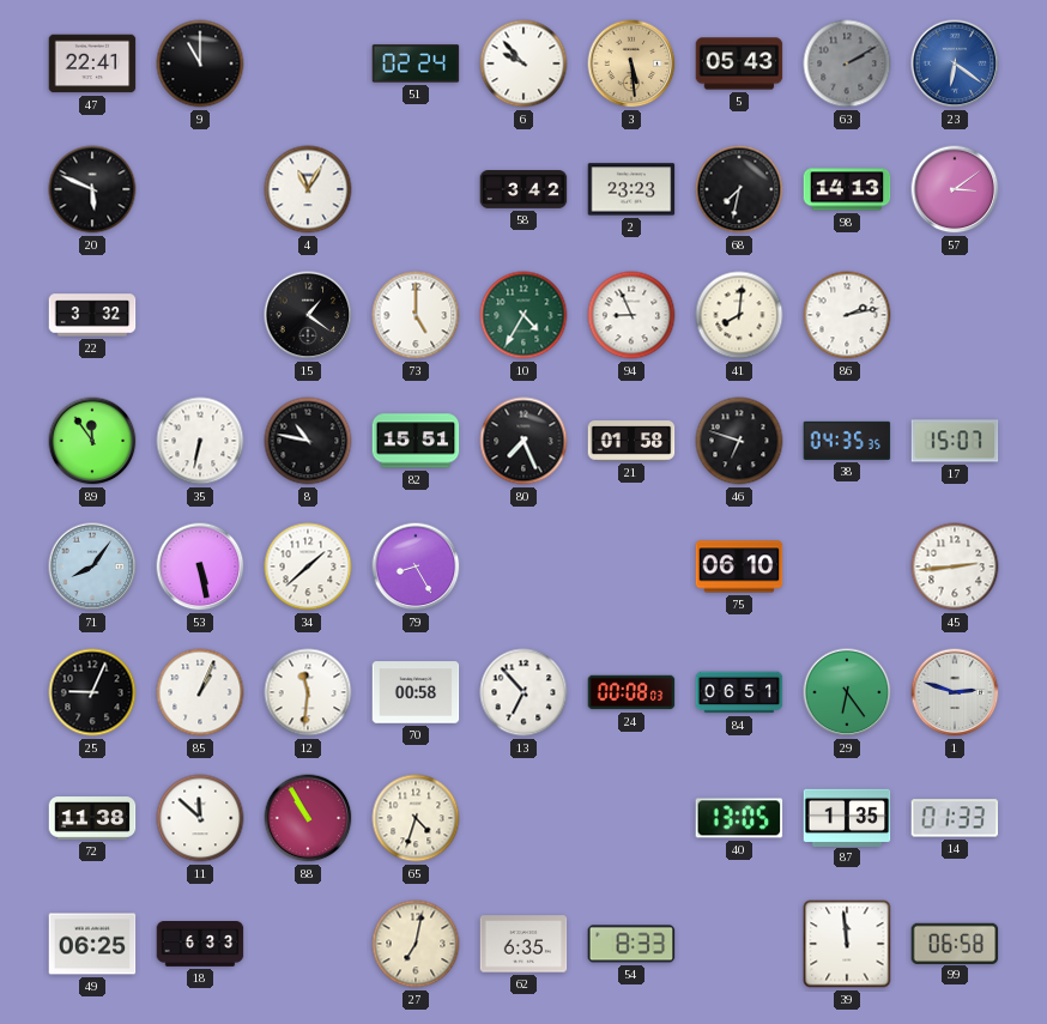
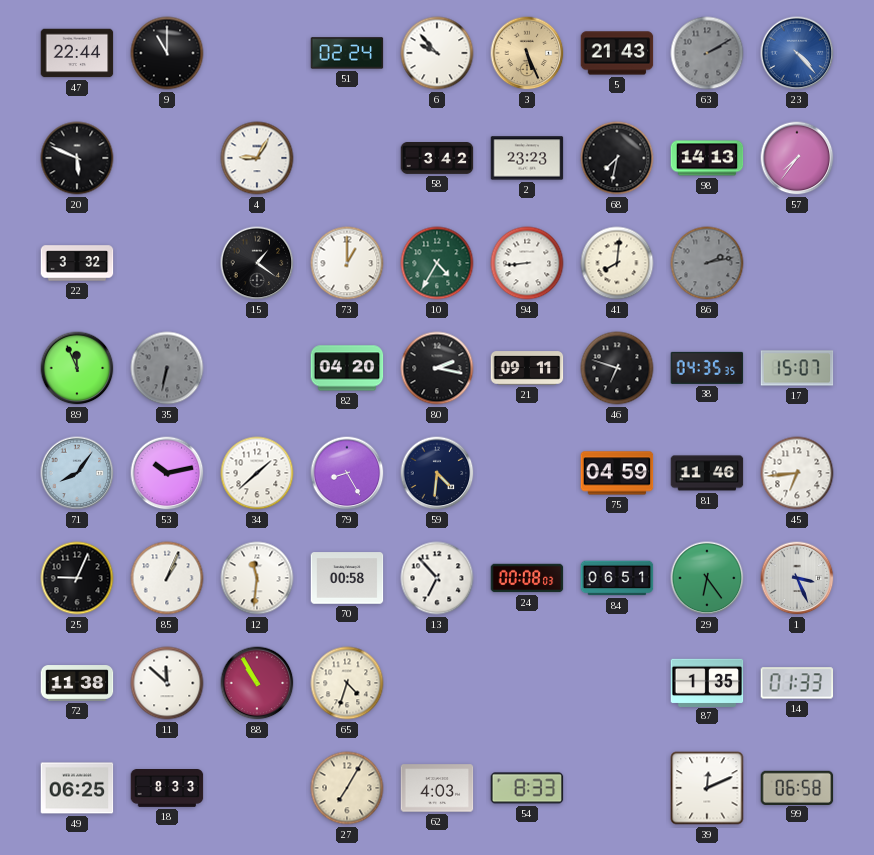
47: 22:41 -> 22:44
3: 5:29 -> 5:26
5: 05:43 -> 21:43
23: 6:21 -> 4:23
4: 11:05 -> 9:05
57: 3:09 -> 7:36
73: 5:00 -> 1:00
94: 8:56 -> 8:44
86 dial: white -> grey
89: 11:54 -> 11:56
35 dial: white -> grey
8: 10:47 -> none
82: 15:51 -> 04:20
80: 7:26 -> 2:17
21: 01:58 -> 09:11
53: 5:28 -> 10:13
59: none -> 4:31
75: 06:10 -> 04:59
81: none -> 11:46
45: 2:44 -> 6:44
1: 2:48 -> 3:26
40: 13:05 -> none
18: 6:33 -> 8:33
27: 7:02 -> 7:05
62: 6:35 -> 4:03
39: 11:59 -> 12:11
